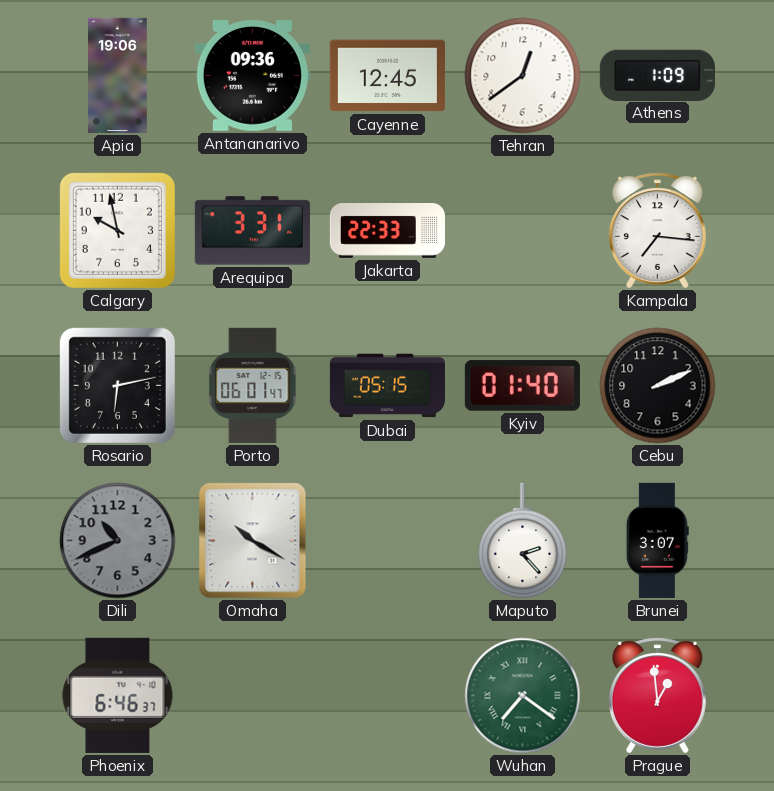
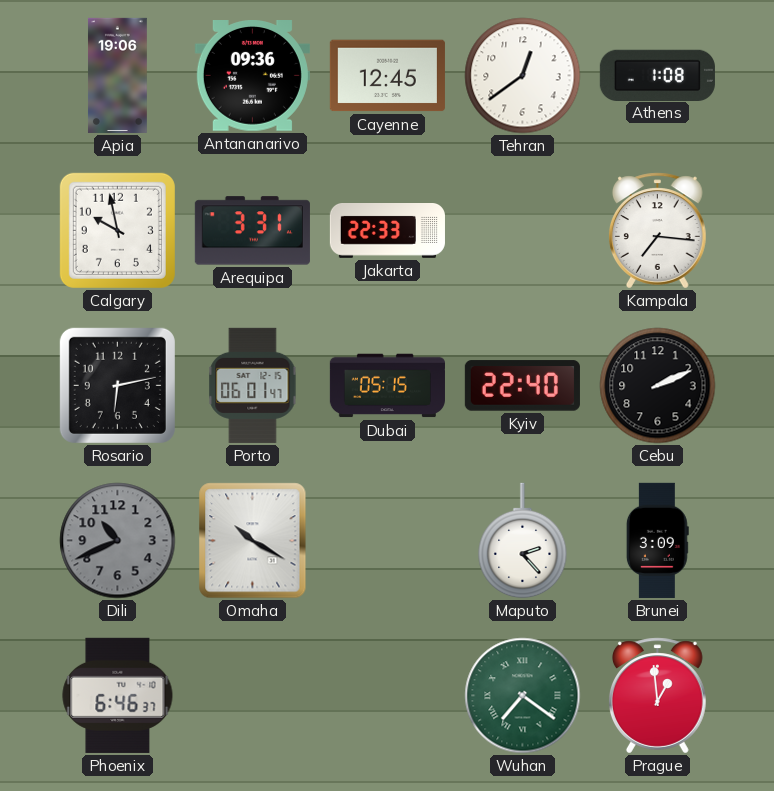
Athens: 1:09 -> 1:08
Kyiv: 01:40 -> 22:40
Brunei: 3:07 -> 3:09
